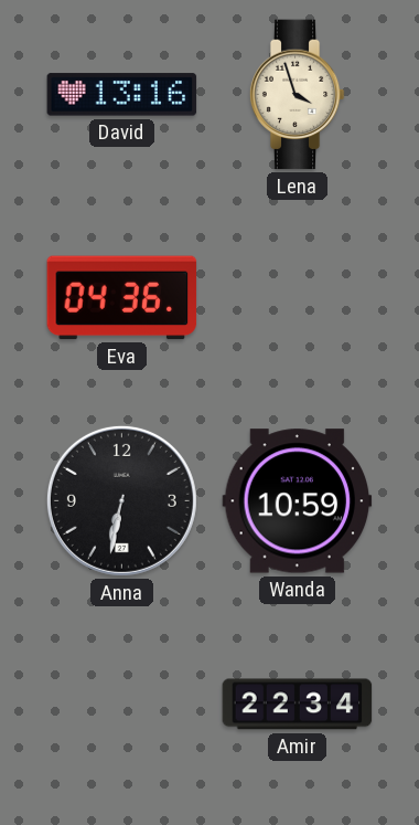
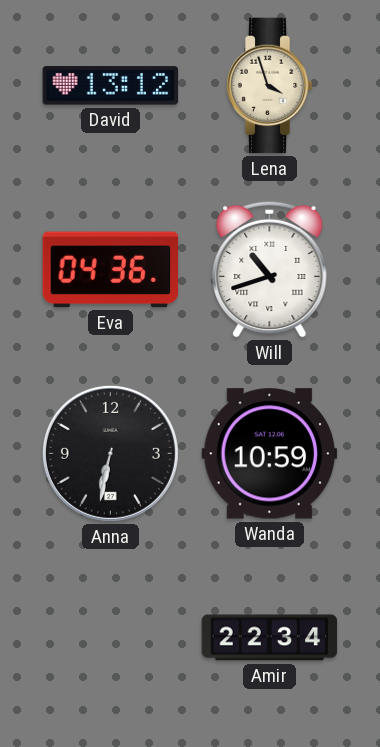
David: 13:16 -> 13:12
Will: none -> 10:42
